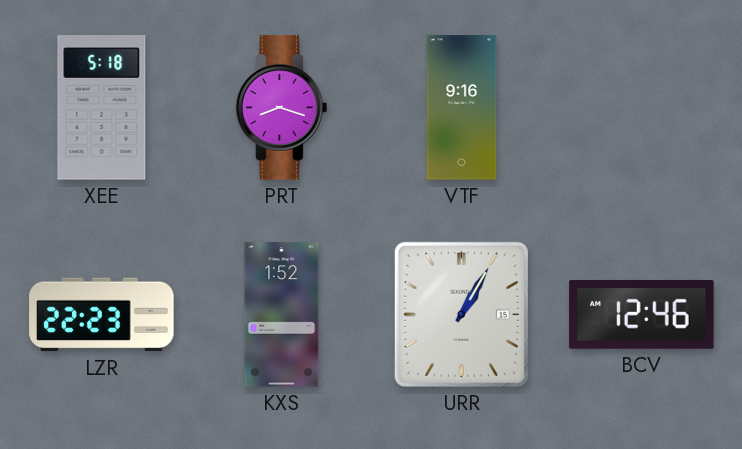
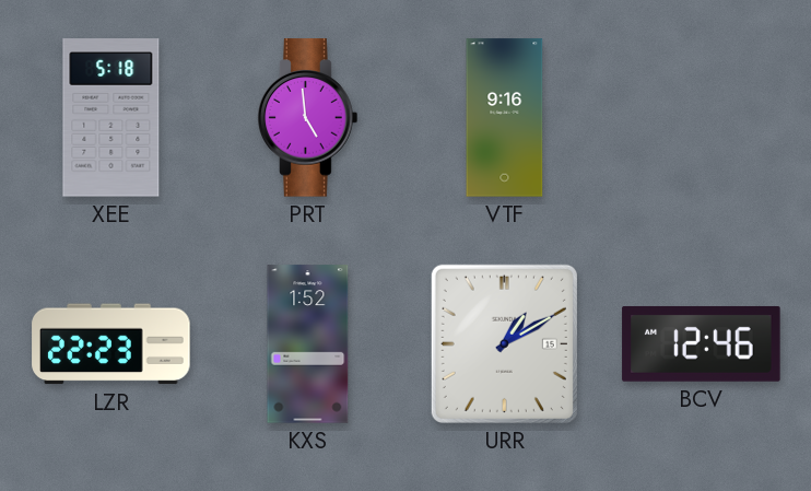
PRT: 8:18 -> 4:59
URR: 1:05 -> 1:10
